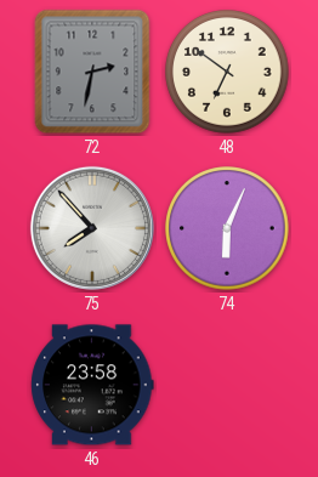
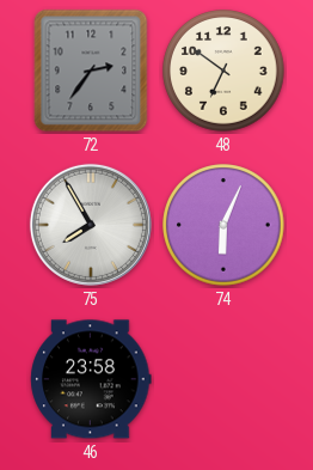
72: 2:32 -> 2:36
75: 7:53 -> 7:55
